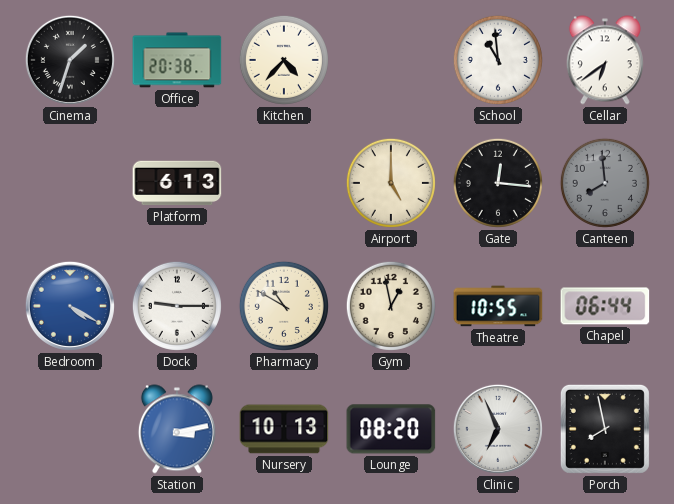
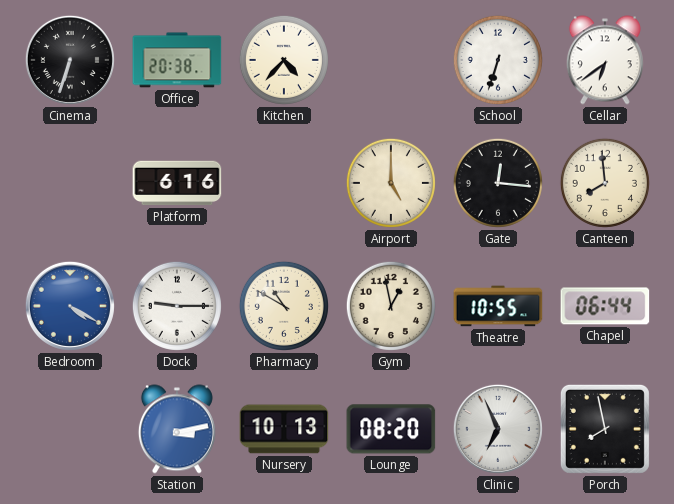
Cinema: 1:33 -> 6:33
School: 10:59 -> 6:33
Platform: 6:13 -> 6:16
Canteen dial: grey -> cream
